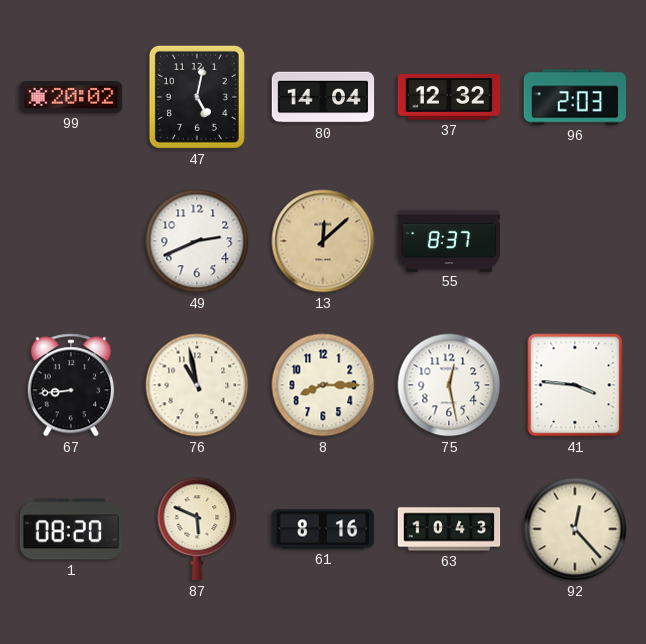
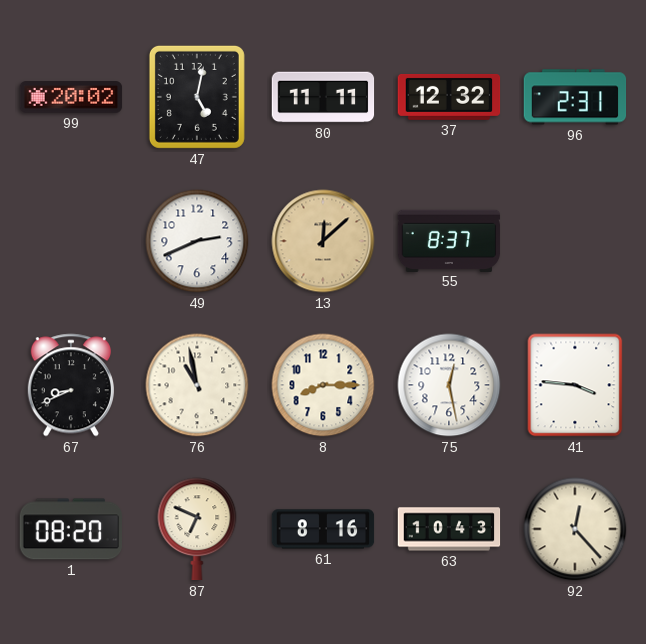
80: 14:04 -> 11:11
96: 2:03 -> 2:31
67: 8:44 -> 8:41
87: 5:49 -> 6:49
